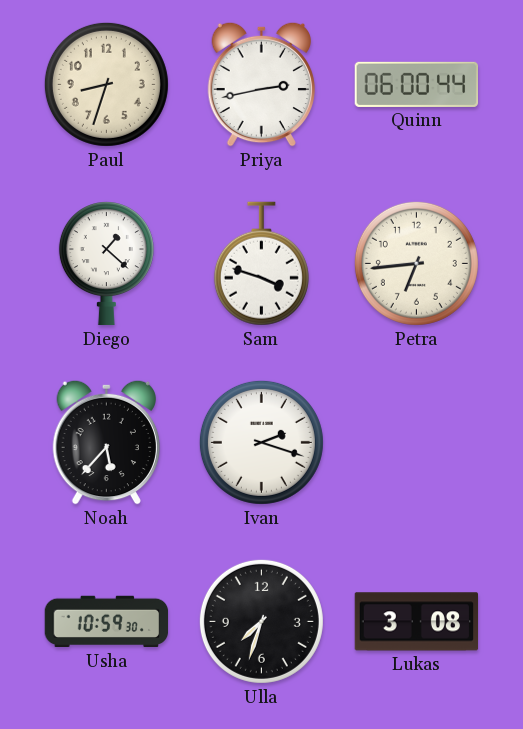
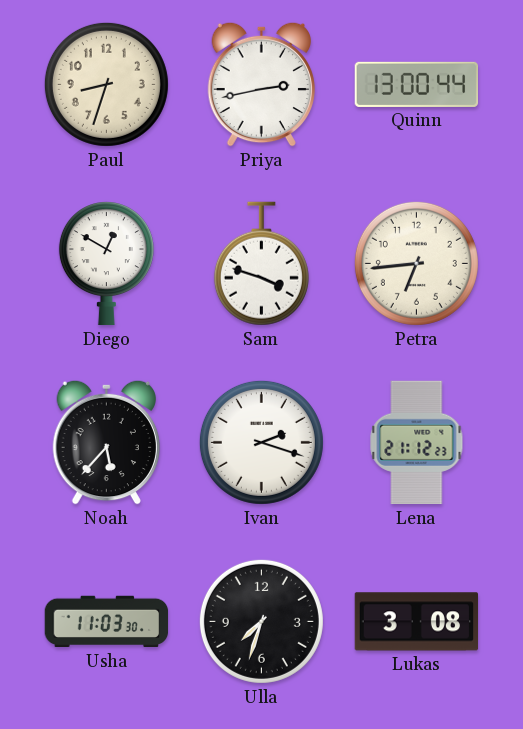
Quinn: 06:00 -> 13:00
Diego: 1:22 -> 12:50
Lena: none -> 21:12
Usha: 10:59 -> 11:03
